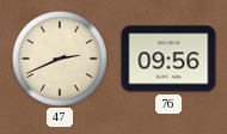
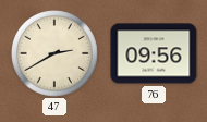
47: 2:41 -> 2:40
